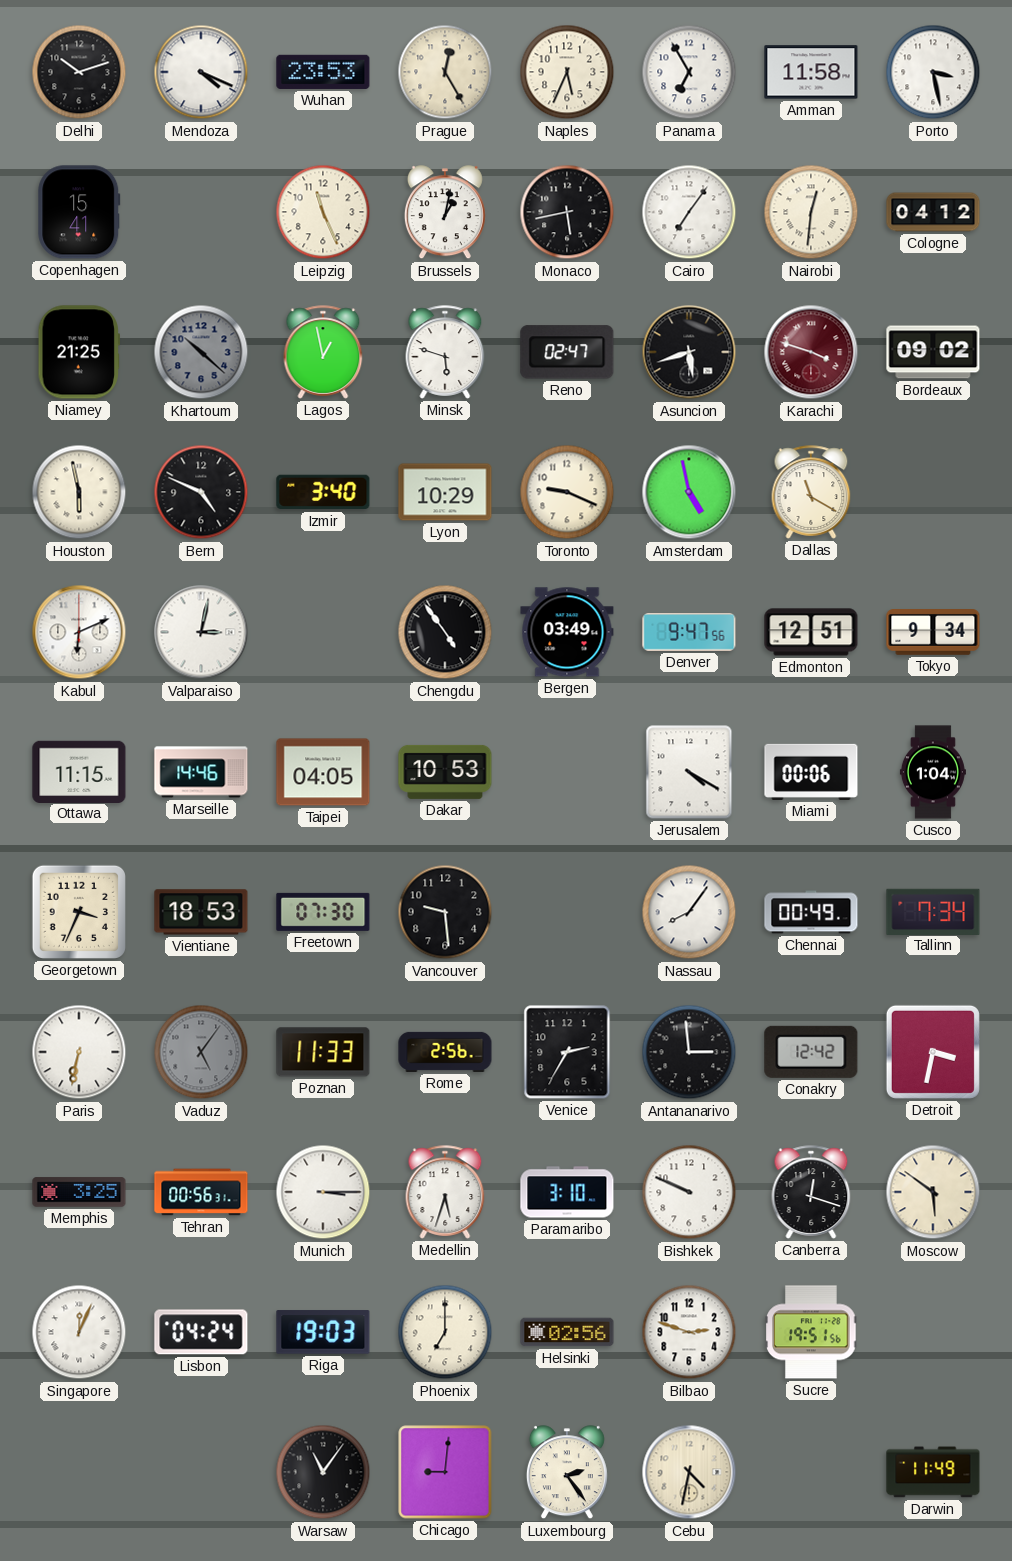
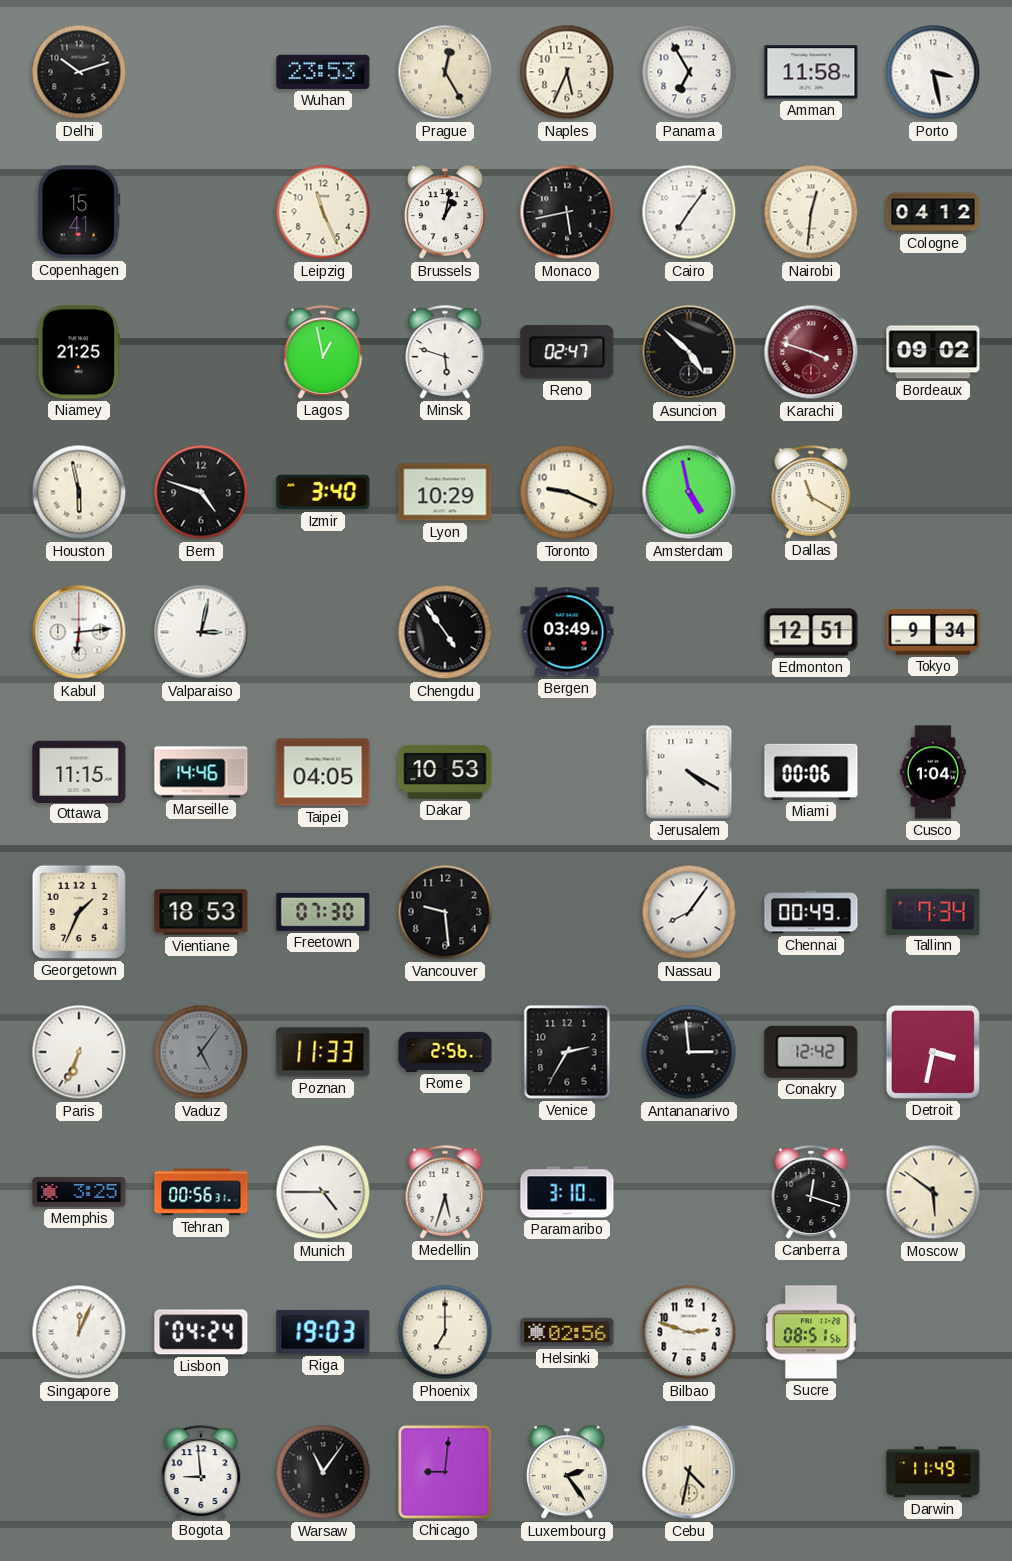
Mendoza: 4:19 -> none
Khartoum: 10:22 -> none
Asuncion: 5:42 -> 4:52
Bern: 4:49 -> 4:48
Kabul: 6:11 -> 6:14
Denver: 9:47 -> none
Georgetown: 3:34 -> 1:34
Paris: 6:32 -> 6:34
Munich: 3:15 -> 4:45
Bishkek: 9:49 -> none
Sucre: 19:51 -> 08:51
Bogota: none -> 8:59
